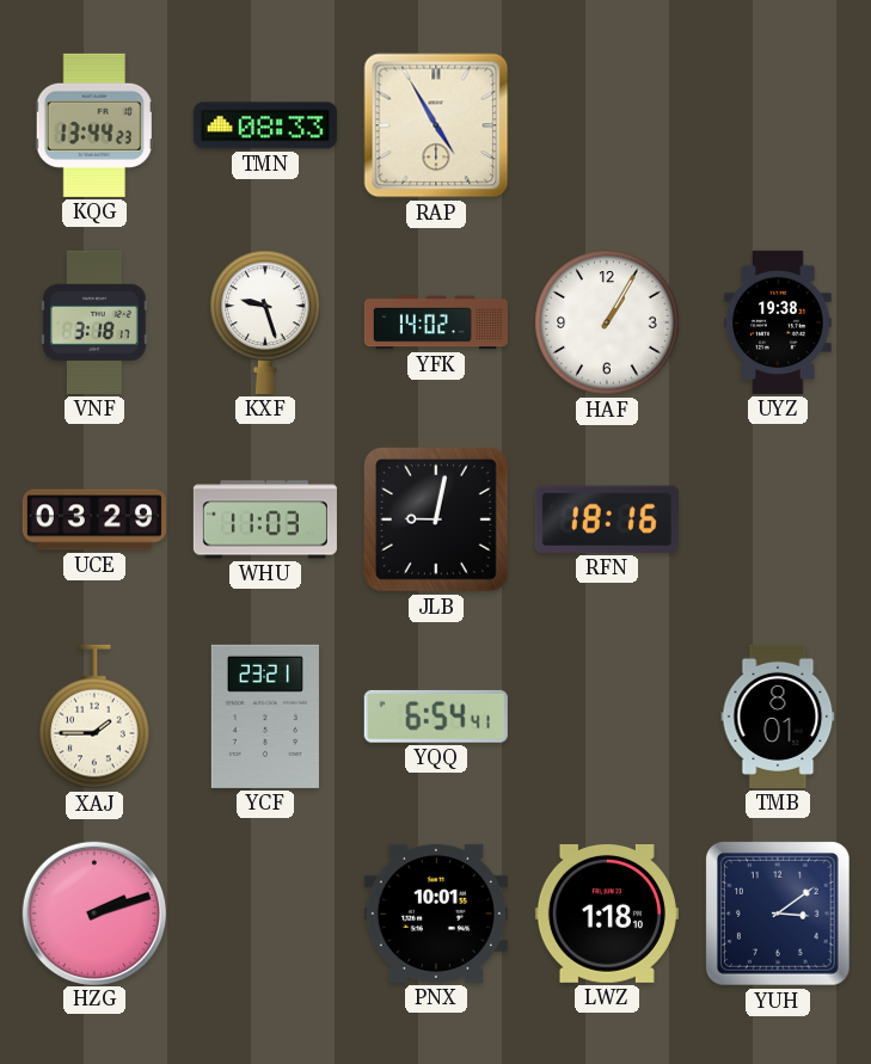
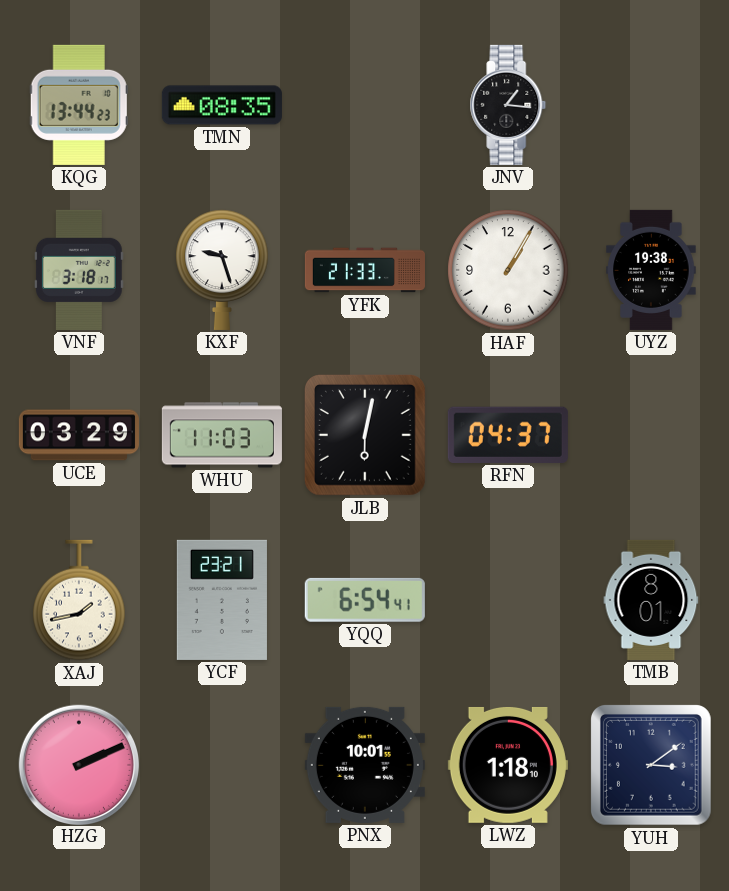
TMN: 08:33 -> 08:35
RAP: 4:55 -> none
JNV: none -> 1:16
YFK: 14:02 -> 21:33
JLB: 9:02 -> 6:02
RFN: 18:16 -> 04:37
XAJ: 1:45 -> 1:43
HZG: 2:12 -> 2:11
